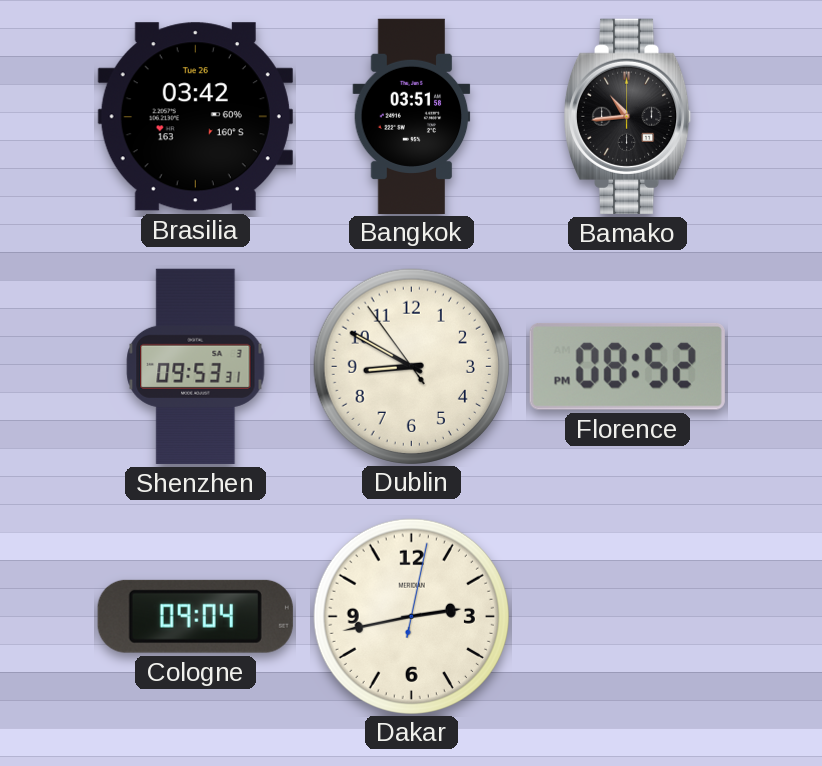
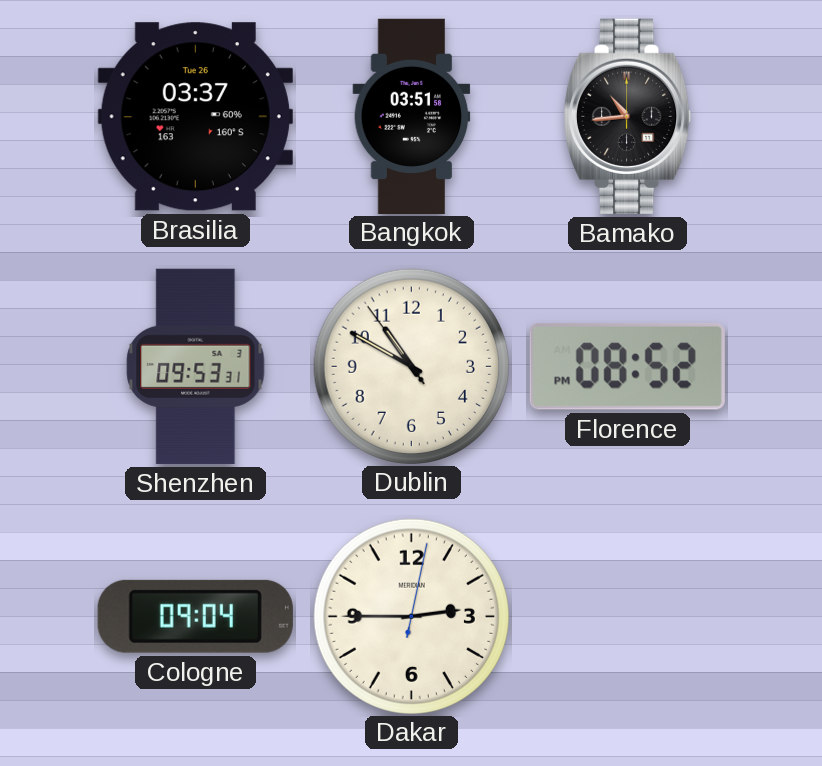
Brasilia: 03:42 -> 03:37
Dublin: 8:49 -> 10:49
Dakar: 2:43 -> 2:45
